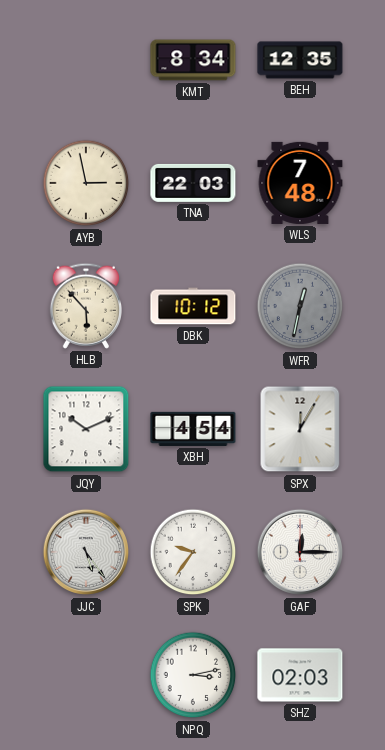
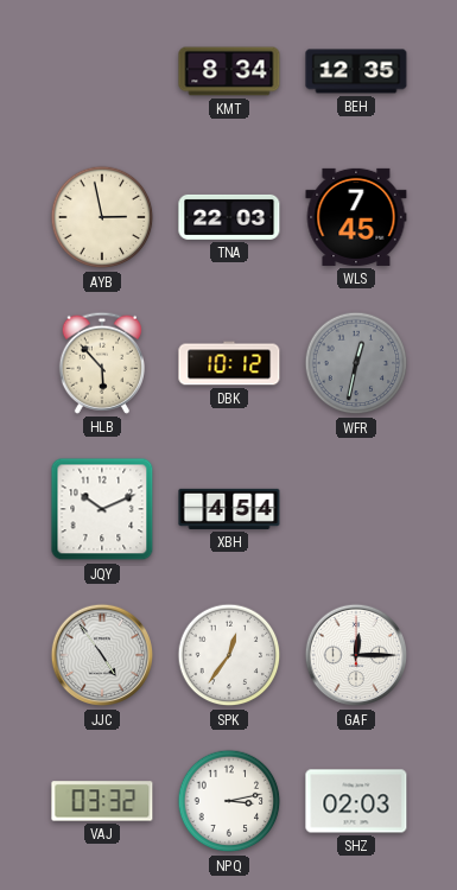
WLS: 7:48 -> 7:45
SPX: 12:05 -> none
JJC: 5:24 -> 4:54
SPK: 9:36 -> 12:36
VAJ: none -> 03:32
